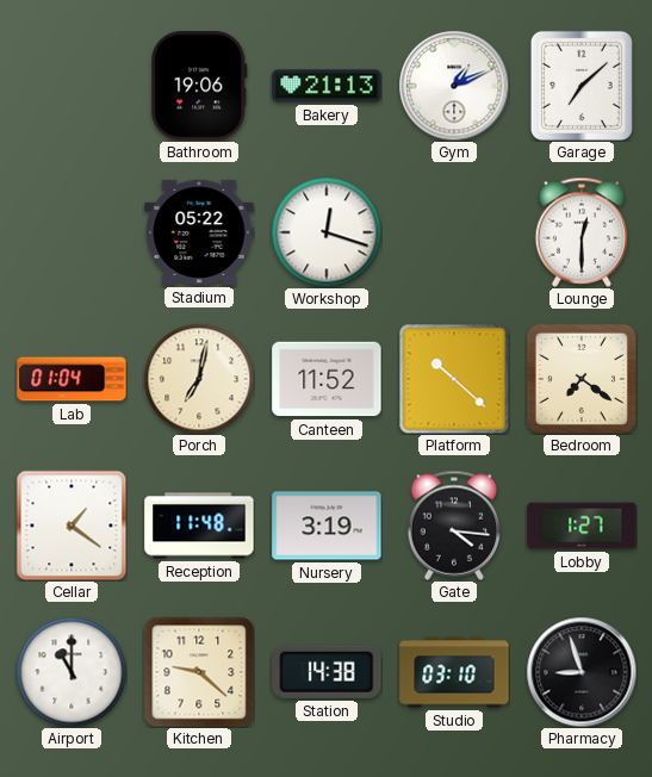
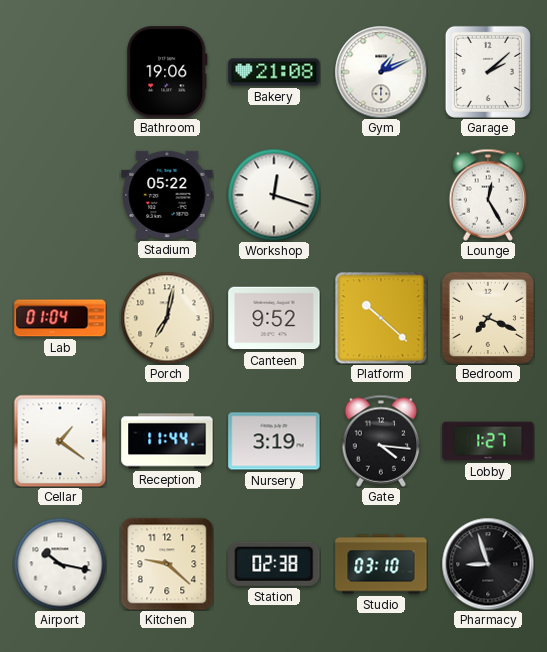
Bakery: 21:13 -> 21:08
Garage: 7:08 -> 2:08
Lounge: 12:30 -> 12:25
Canteen: 11:52 -> 9:52
Bedroom: 7:21 -> 7:19
Reception: 11:48 -> 11:44
Airport: 11:00 -> 10:17
Station: 14:38 -> 02:38
